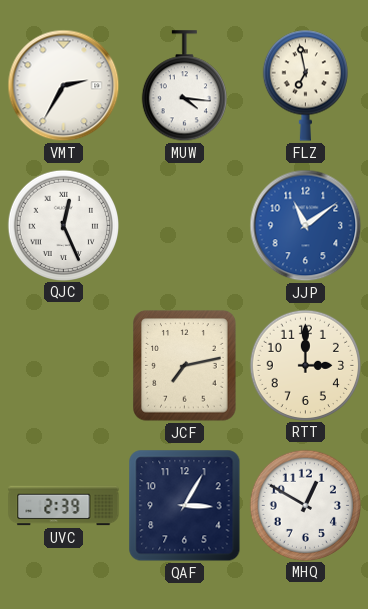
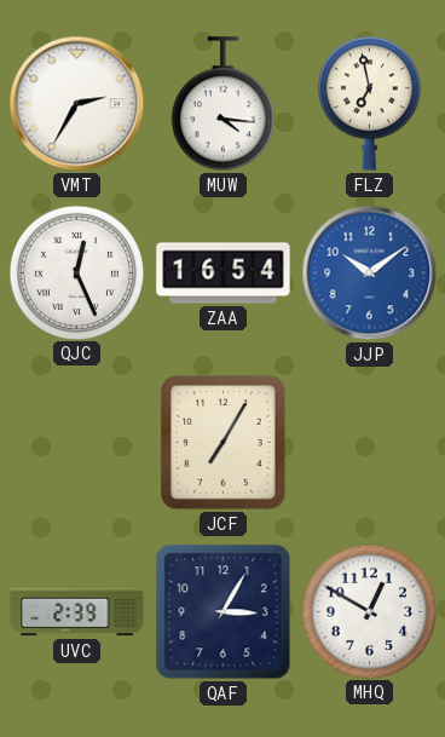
ZAA: none -> 16:54
JJP: 11:09 -> 10:09
JCF: 7:13 -> 7:05
RTT: 3:00 -> none
